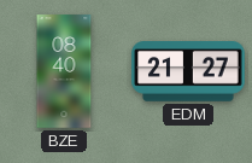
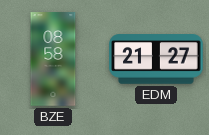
BZE: 08:40 -> 08:58
